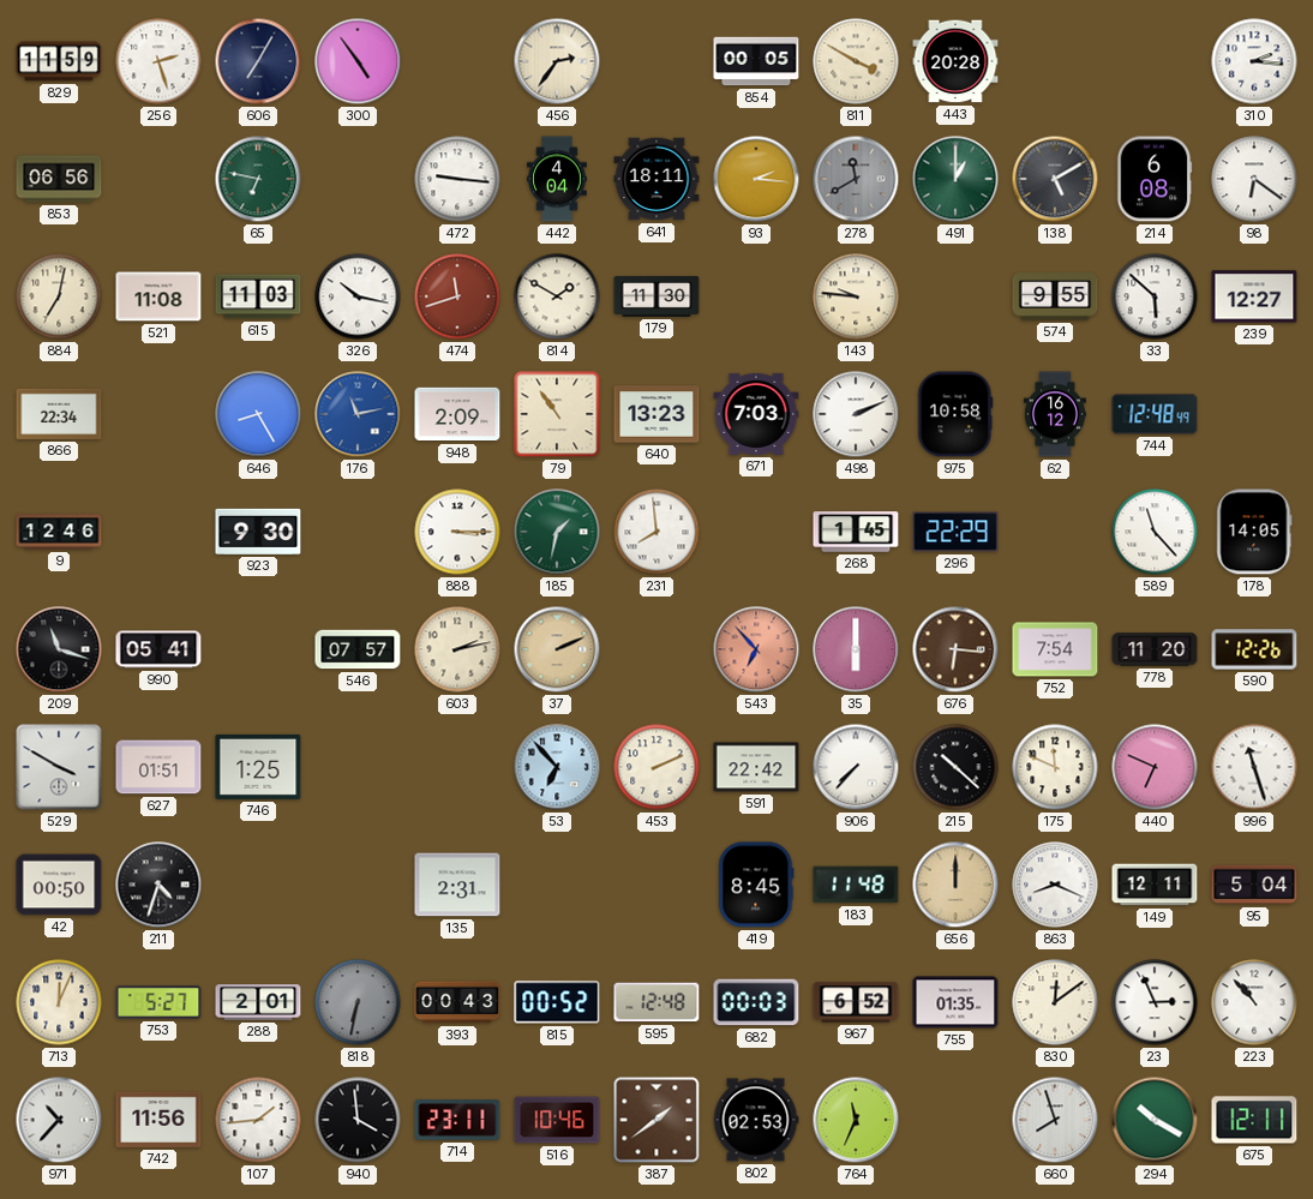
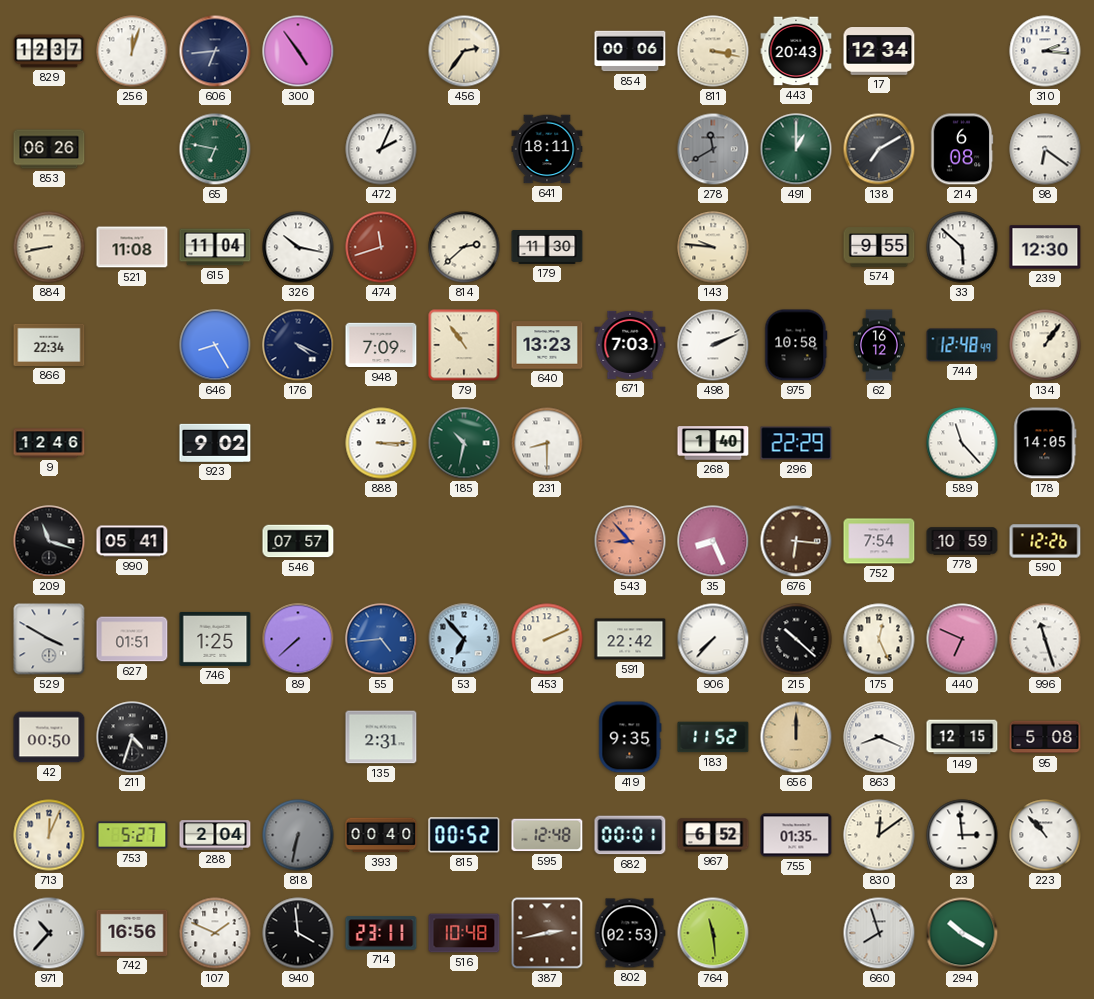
829: 11:59 -> 12:37
256: 2:27 -> 12:03
606: 7:05 -> 6:44
854: 00:05 -> 00:06
811: 3:50 -> 3:17
443: 20:28 -> 20:43
17: none -> 12:34
853: 06:56 -> 06:26
472: 9:16 -> 2:04
442: 4:04 -> none
93: 2:16 -> none
138: 5:10 -> 7:10
884: 7:02 -> 8:43
615: 11:03 -> 11:04
814: 1:50 -> 2:38
239: 12:27 -> 12:30
176: 11:13 -> 4:19
176 dial: blue -> navy
948: 2:09 -> 7:09
134: none -> 1:06
923: 9:30 -> 9:02
185: 1:32 -> 10:32
231: 7:59 -> 8:30
268: 1:45 -> 1:40
603: 2:13 -> none
37: 2:11 -> none
543: 6:53 -> 8:53
35: 6:00 -> 8:26
778: 11:20 -> 10:59
89: none -> 7:38
55: none -> 4:44
175: 11:49 -> 12:26
419: 8:45 -> 9:35
183: 11:48 -> 11:52
149: 12:11 -> 12:15
95: 5:04 -> 5:08
288: 2:01 -> 2:04
393: 00:43 -> 00:40
682: 00:03 -> 00:01
23: 2:56 -> 2:59
742: 11:56 -> 16:56
107: 1:44 -> 1:49
516: 10:46 -> 10:48
387: 1:39 -> 2:43
764: 11:34 -> 11:29
675: 12:11 -> none
